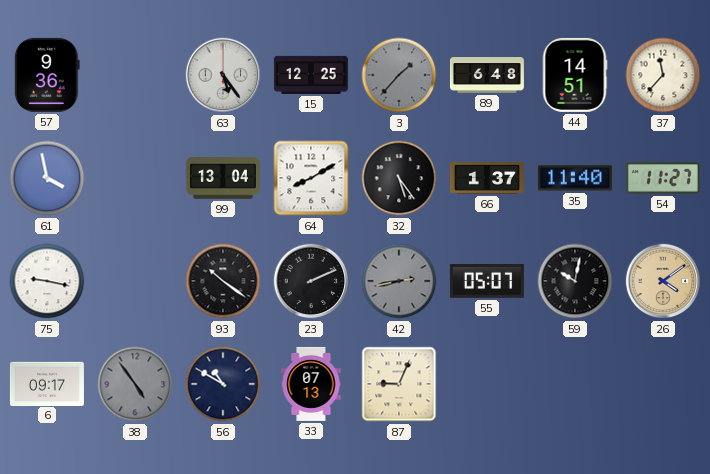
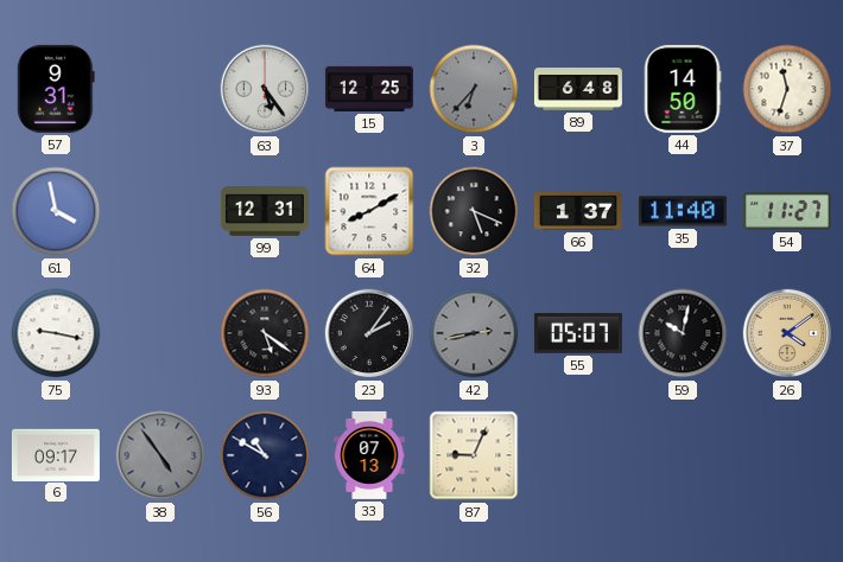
57: 9:36 -> 9:31
3: 1:37 -> 6:37
44: 14:51 -> 14:50
37: 11:37 -> 11:33
99: 13:04 -> 12:31
32: 5:24 -> 5:19
93: 10:21 -> 5:21
23: 2:11 -> 2:06
